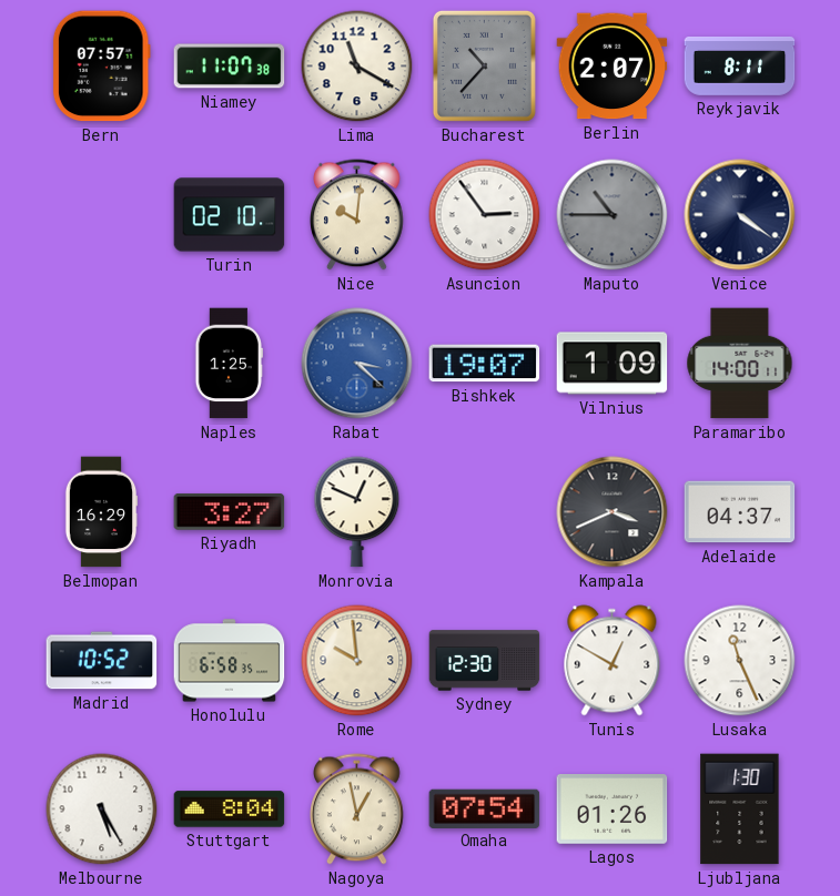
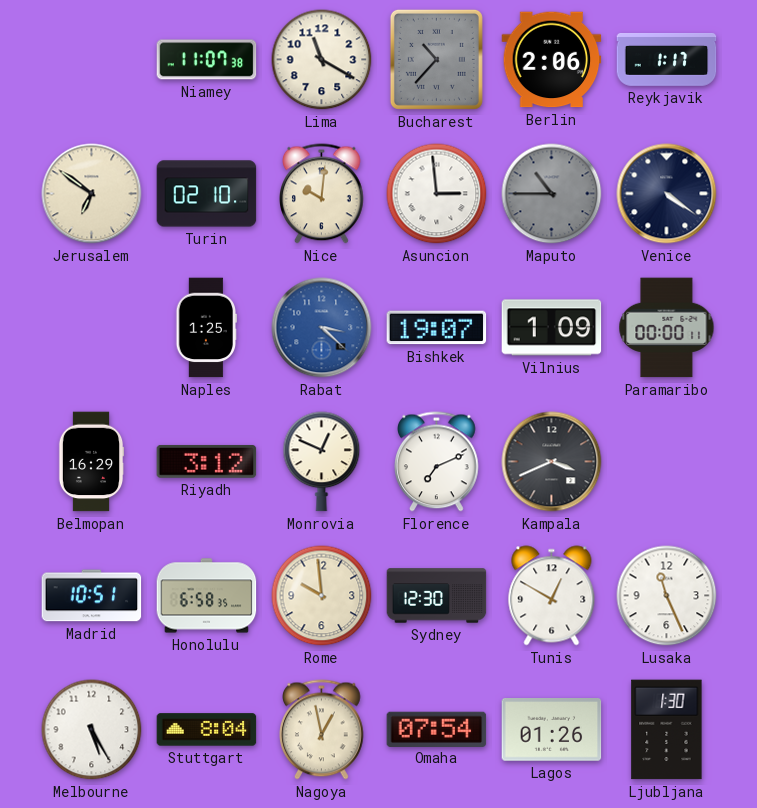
Bern: 07:57 -> none
Berlin: 2:07 -> 2:06
Reykjavik: 8:11 -> 1:17
Jerusalem: none -> 6:51
Asuncion: 2:54 -> 2:59
Paramaribo: 14:00 -> 00:00
Riyadh: 3:27 -> 3:12
Florence: none -> 7:11
Adelaide: 04:37 -> none
Madrid: 10:52 -> 10:51
